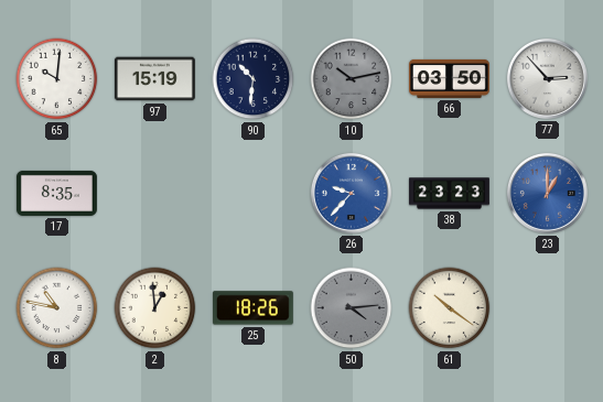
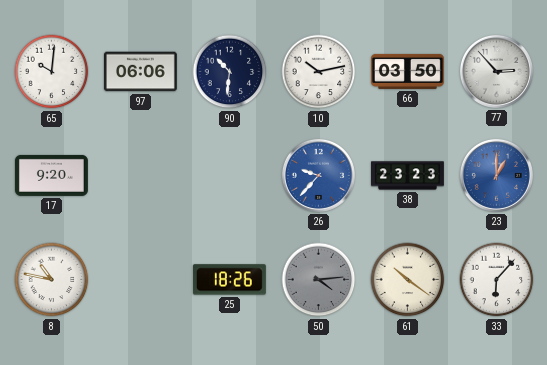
97: 15:19 -> 06:06
10 dial: grey -> white
17: 8:35 -> 9:20
2: 12:59 -> none
33: none -> 6:07
